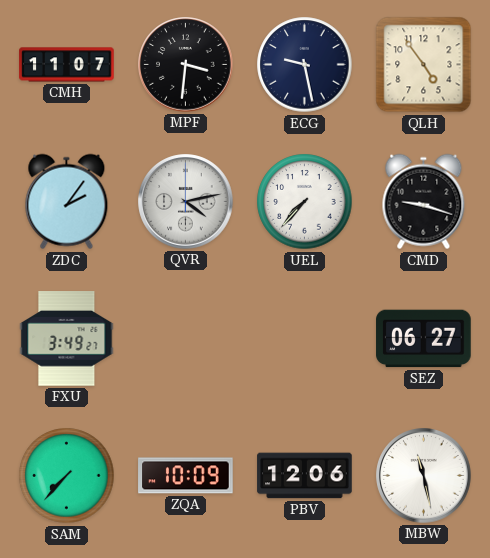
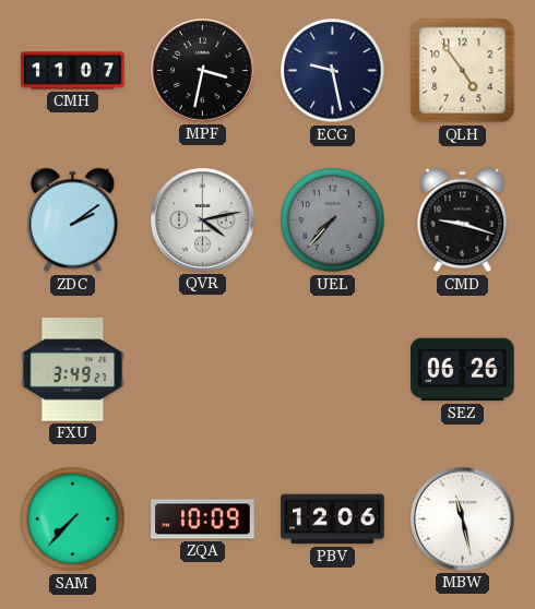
MPF: 3:31 -> 3:32
ZDC: 2:06 -> 2:09
UEL dial: white -> grey
SEZ: 06:27 -> 06:26
